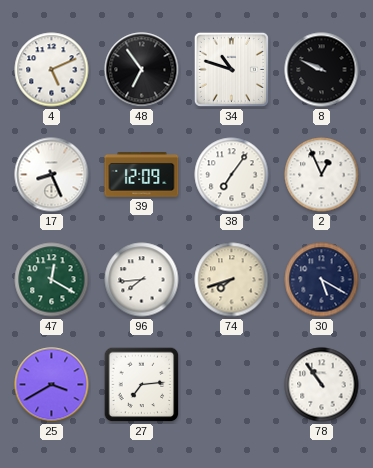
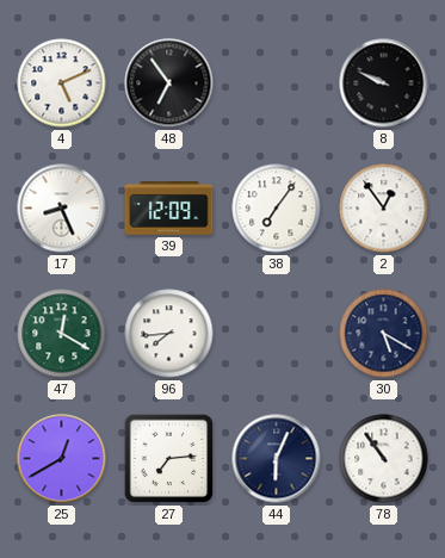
34: 10:48 -> none
2: 12:56 -> 12:54
74: 7:42 -> none
25: 3:40 -> 12:40
44: none -> 6:04
